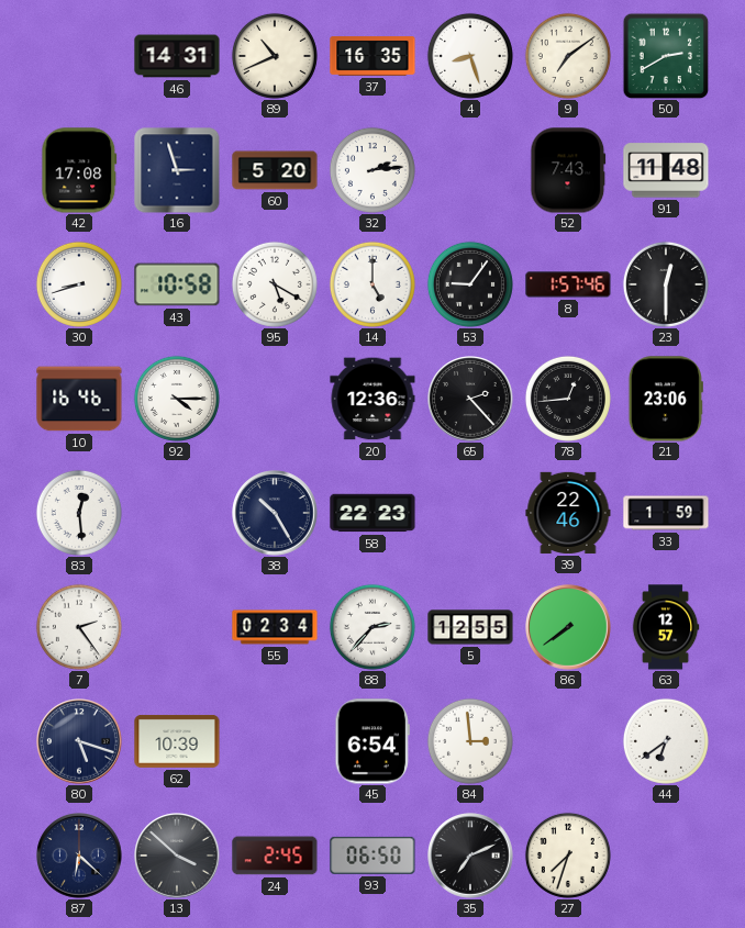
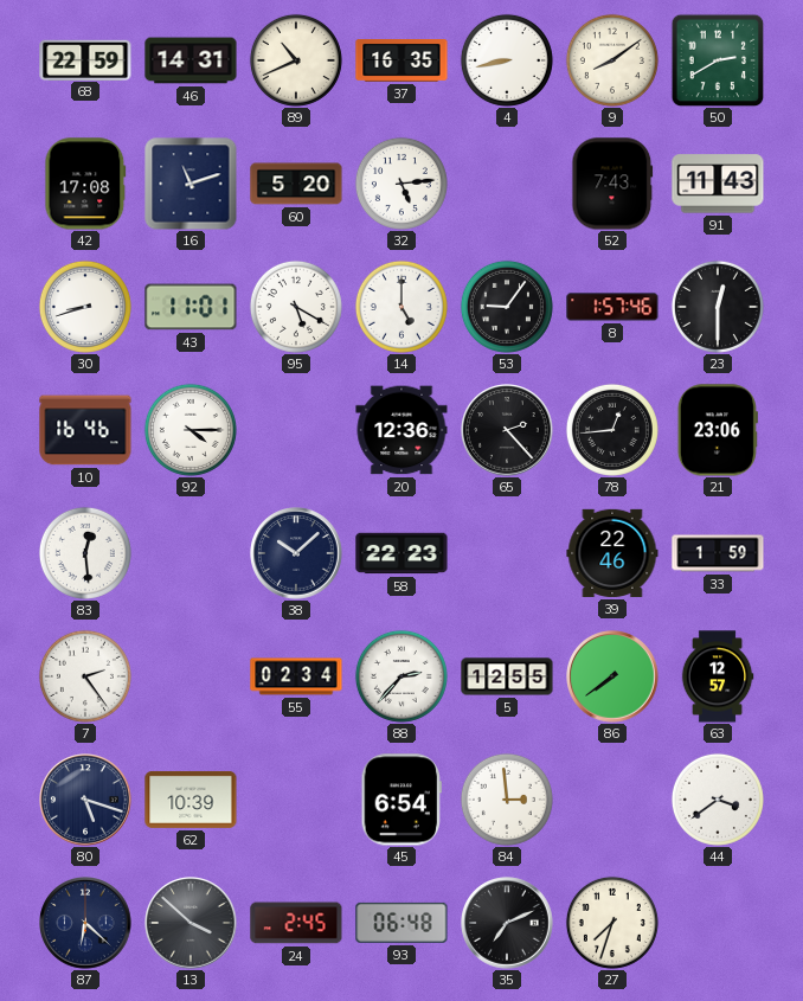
68: none -> 22:59
4: 8:27 -> 8:43
9: 7:09 -> 8:09
16: 2:57 -> 11:12
32: 2:14 -> 5:14
91: 11:48 -> 11:43
43: 10:58 -> 11:01
38: 10:25 -> 10:08
44: 6:39 -> 3:39
93: 06:50 -> 06:48
